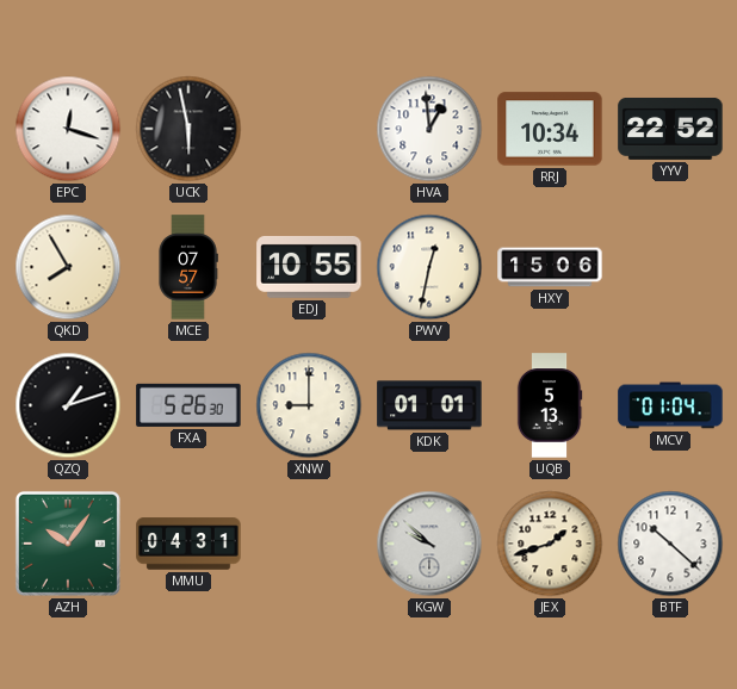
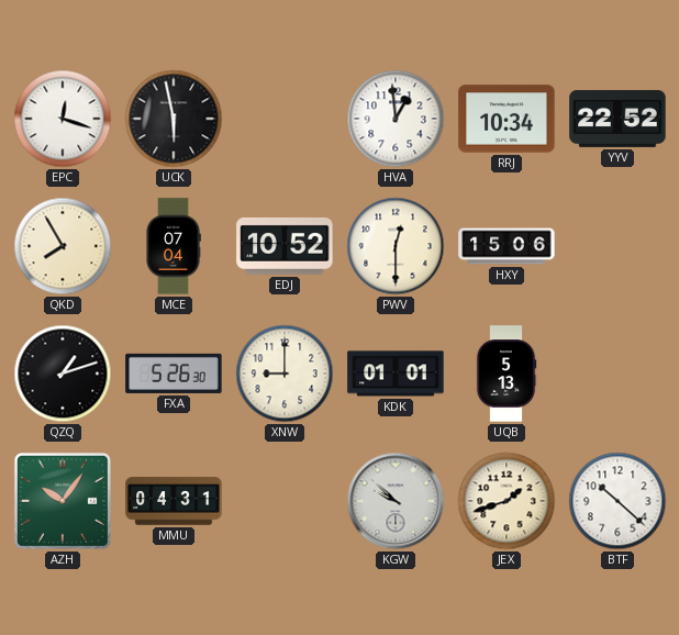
MCE: 07:57 -> 07:04
EDJ: 10:55 -> 10:52
PWV: 12:32 -> 12:30
MCV: 01:04 -> none
